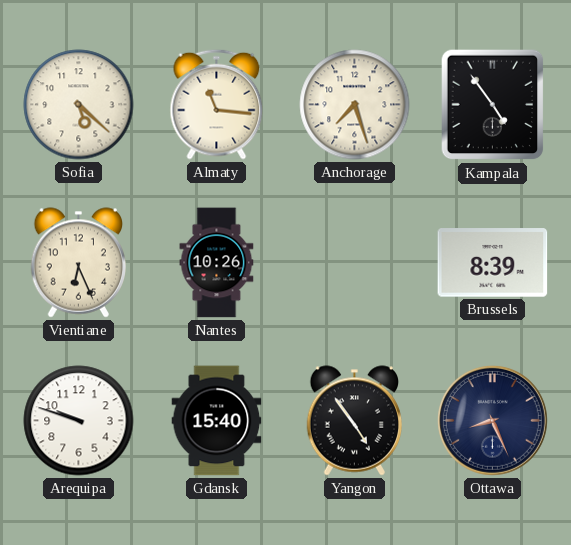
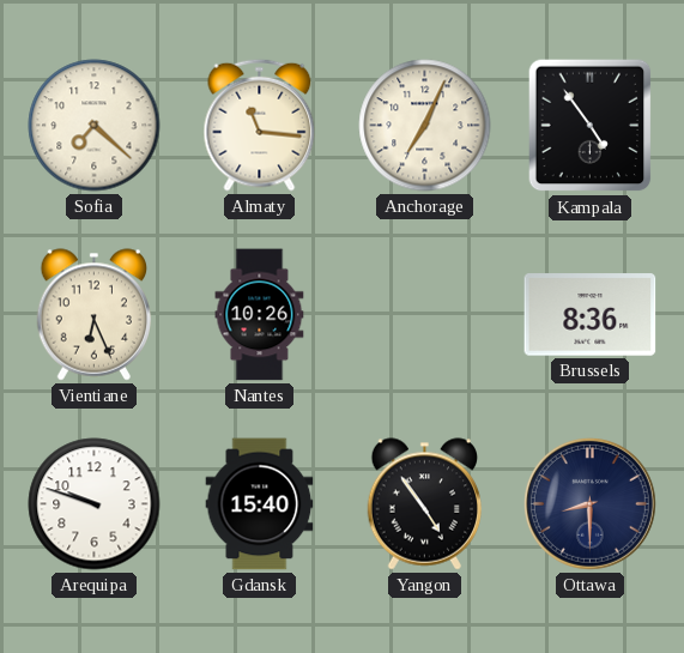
Sofia: 5:22 -> 7:22
Anchorage: 7:27 -> 7:04
Brussels: 8:39 -> 8:36
Ottawa: 8:26 -> 8:30
